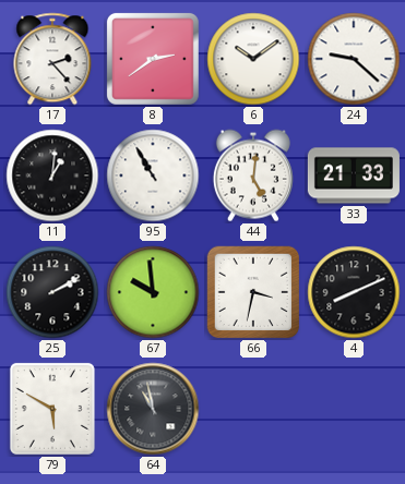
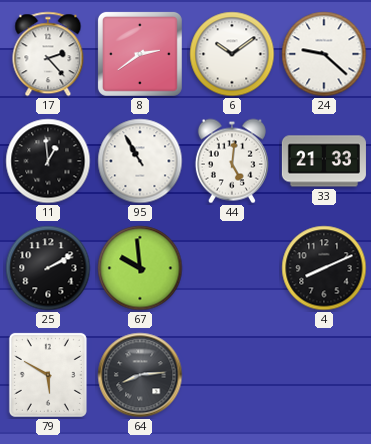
11: 1:01 -> 12:59
66: 3:32 -> none
64: 10:58 -> 8:14
